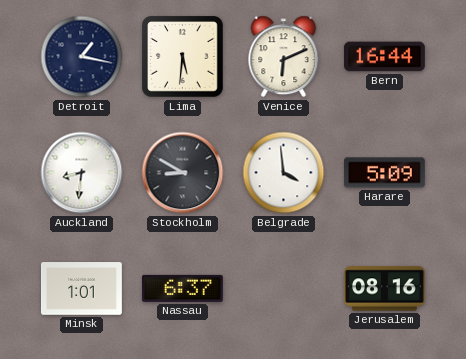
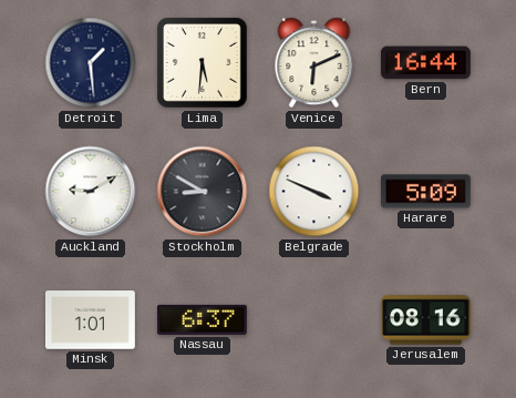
Detroit: 1:17 -> 1:29
Auckland: 8:31 -> 9:10
Belgrade: 3:59 -> 3:49
